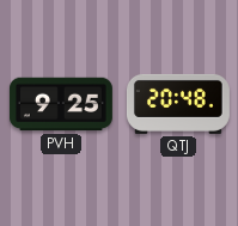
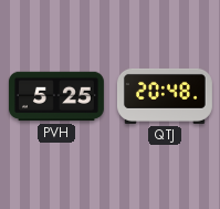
PVH: 9:25 -> 5:25
